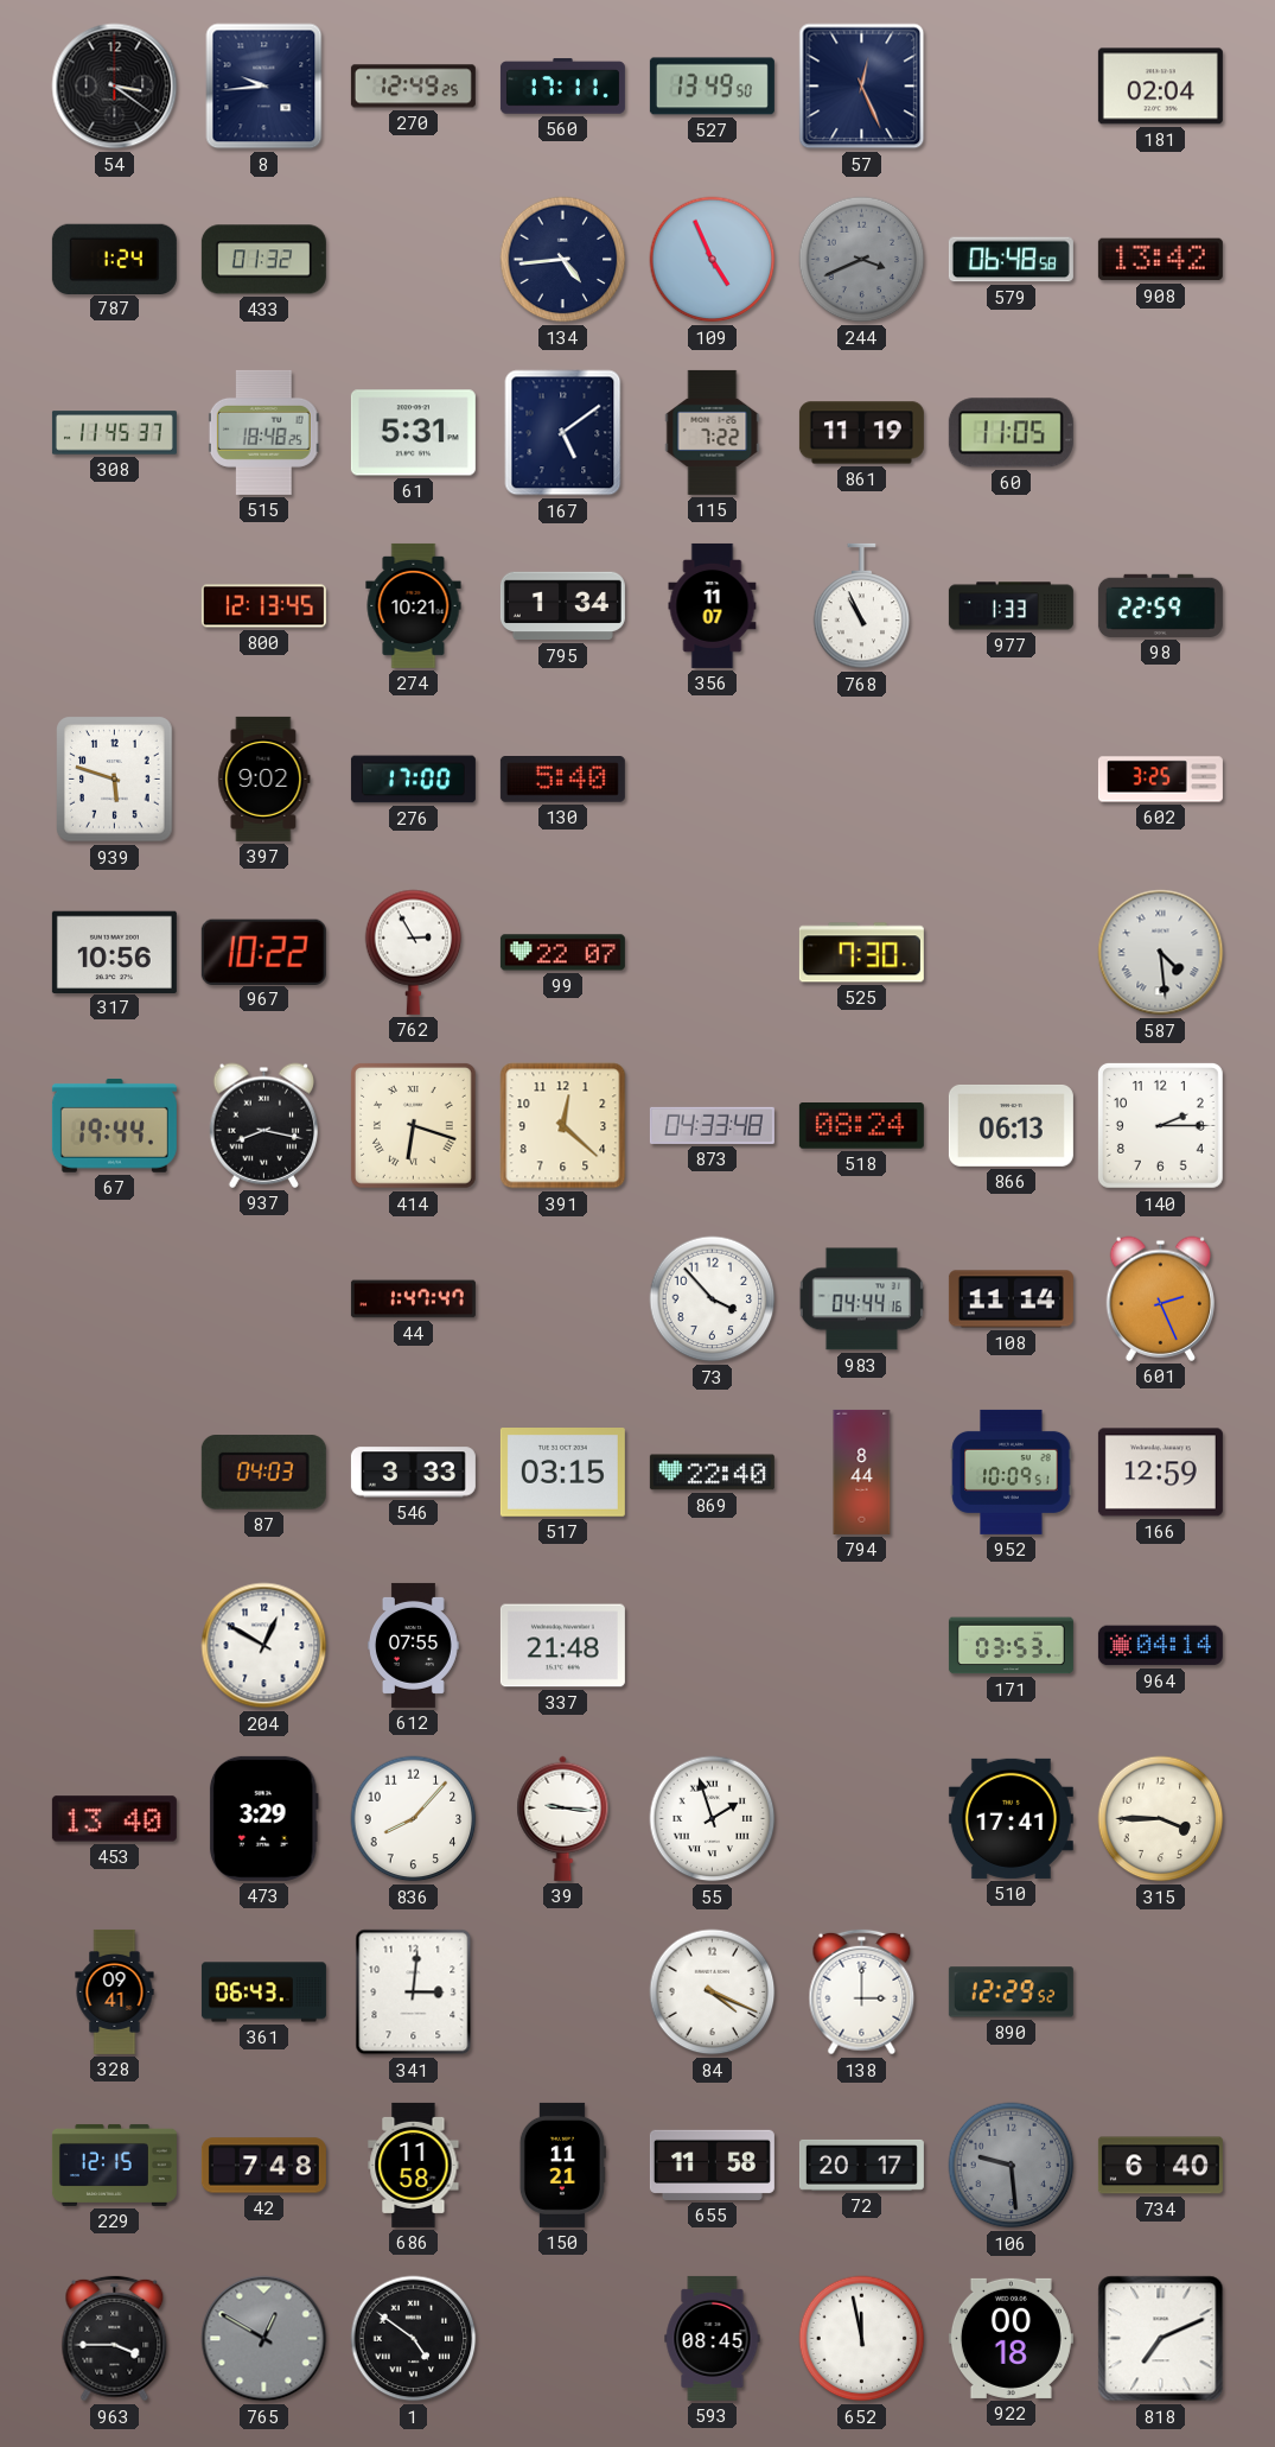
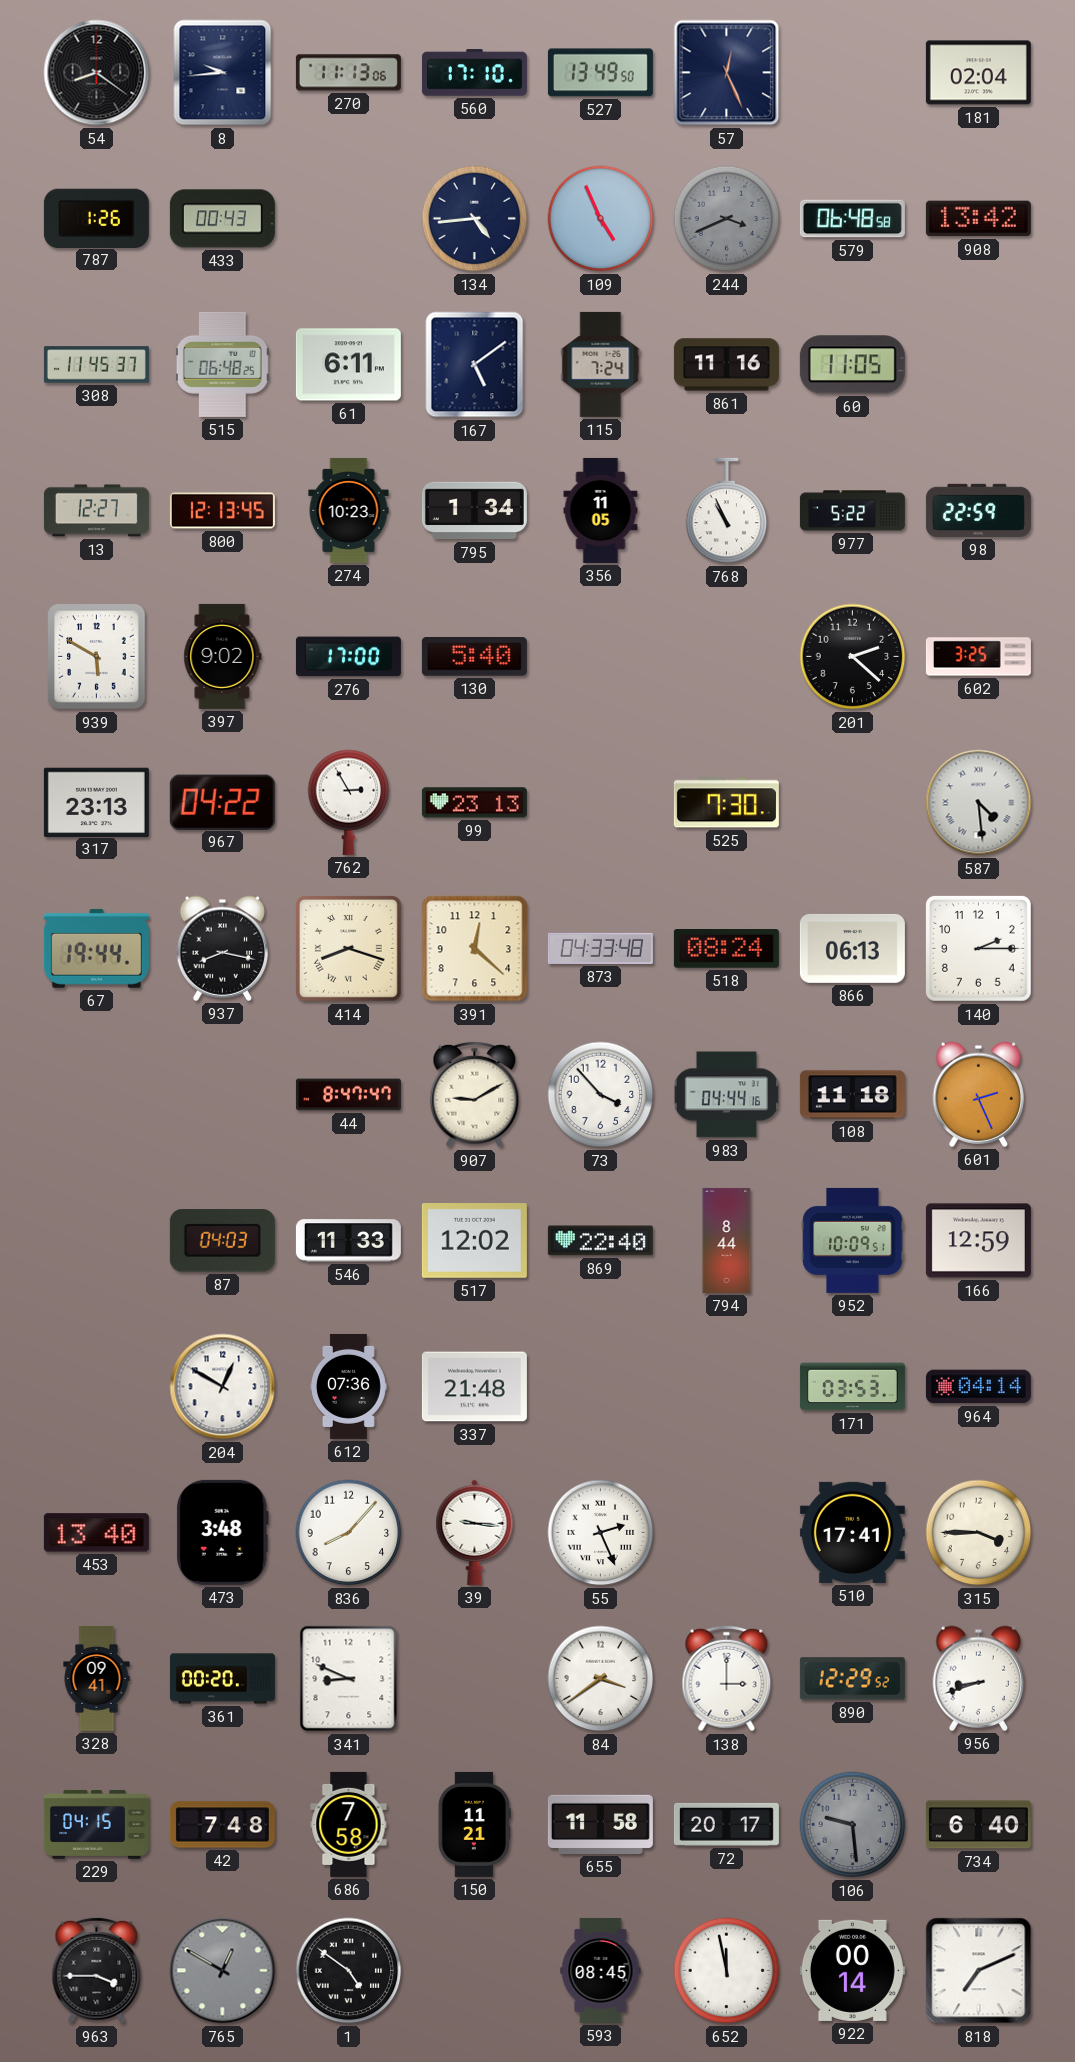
54: 3:21 -> 8:21
270: 12:49 -> 11:13
560: 17:11 -> 17:10
787: 1:24 -> 1:26
433: 01:32 -> 00:43
515: 18:48 -> 06:48
61: 5:31 -> 6:11
115: 7:22 -> 7:24
861: 11:19 -> 11:16
13: none -> 12:27
274: 10:21 -> 10:23
356: 11:07 -> 11:05
977: 1:33 -> 5:22
939: 5:48 -> 5:50
201: none -> 2:22
317: 10:56 -> 23:13
967: 10:22 -> 04:22
99: 22:07 -> 23:13
414: 6:18 -> 8:18
44: 1:47 -> 8:47
907: none -> 9:10
108: 11:14 -> 11:18
546: 3:33 -> 11:33
517: 03:15 -> 12:02
612: 07:55 -> 07:36
473: 3:29 -> 3:48
55: 1:57 -> 2:26
361: 06:43 -> 00:20
341: 3:01 -> 8:49
84: 4:19 -> 3:39
956: none -> 8:42
229: 12:15 -> 04:15
686: 11:58 -> 7:58
922: 00:18 -> 00:14
